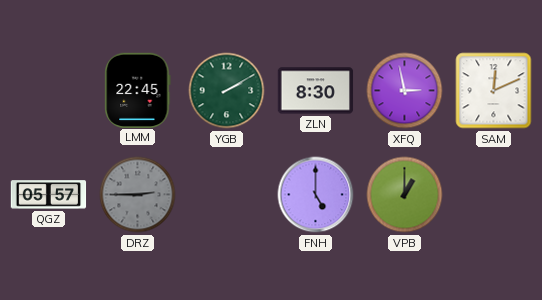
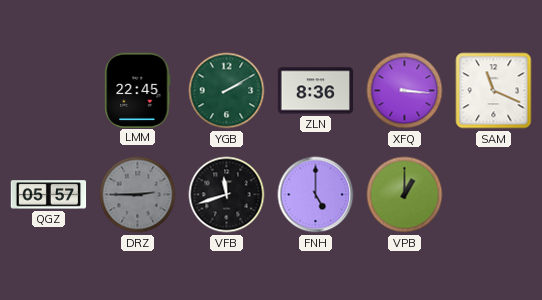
ZLN: 8:30 -> 8:36
XFQ: 2:58 -> 3:16
SAM: 12:11 -> 11:19
VFB: none -> 11:42
